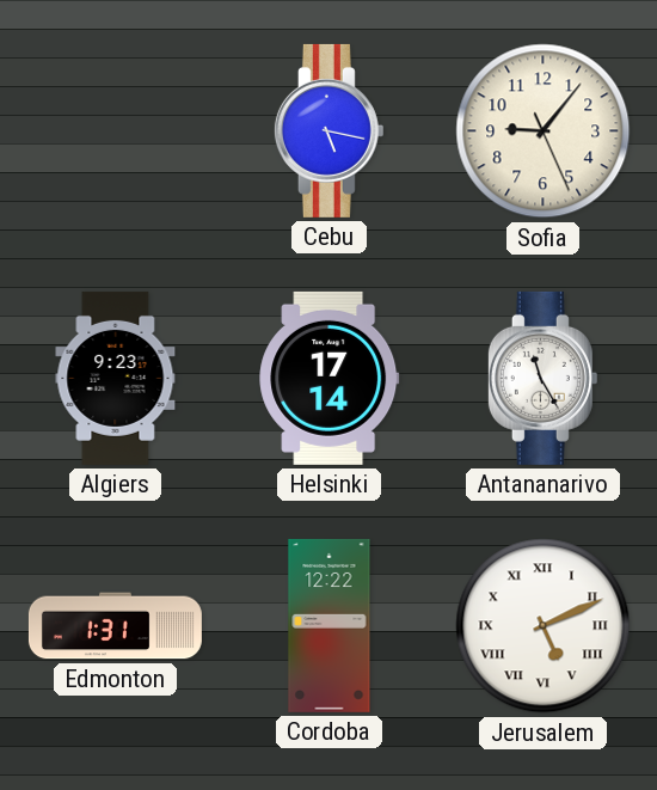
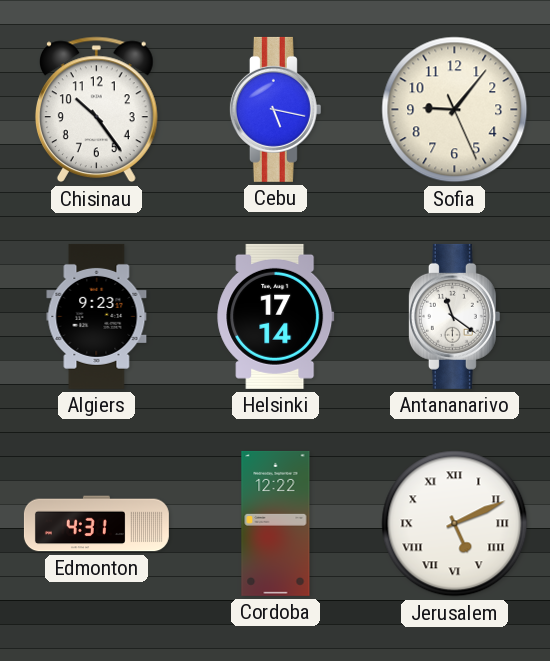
Chisinau: none -> 10:24
Antananarivo: 11:25 -> 11:21
Edmonton: 1:31 -> 4:31
